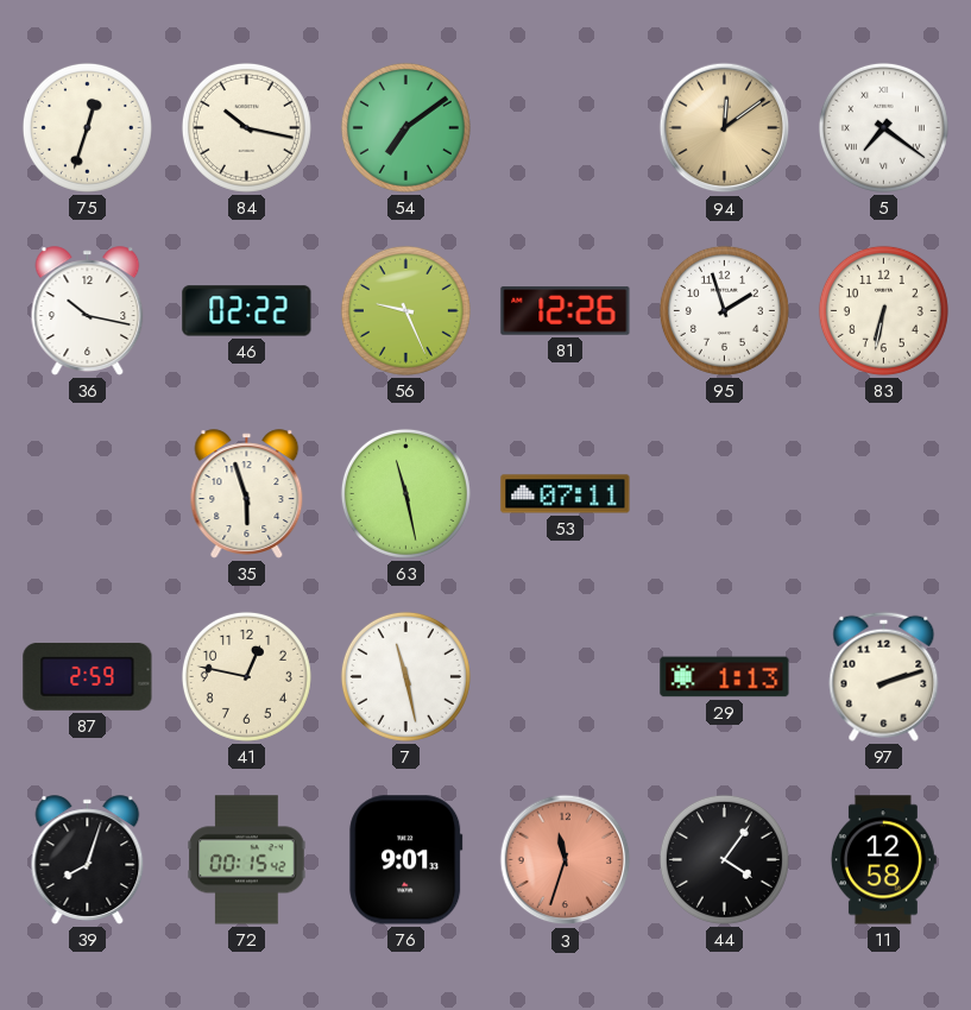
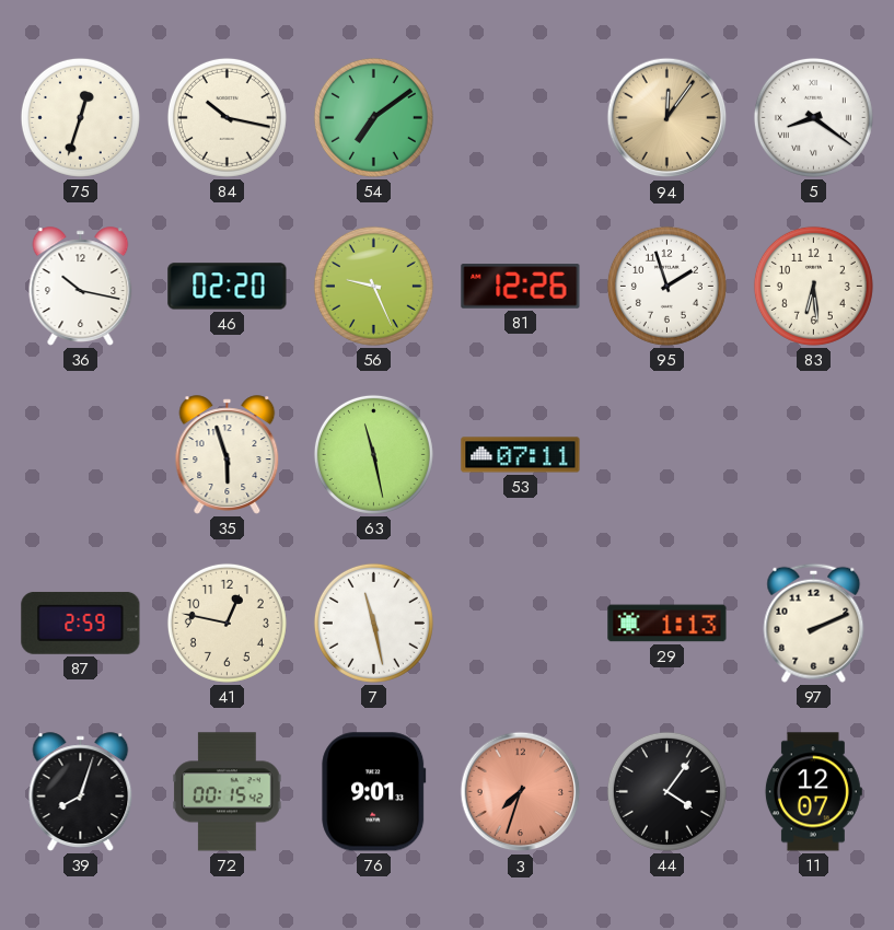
94: 12:09 -> 12:06
5: 7:21 -> 8:21
46: 02:22 -> 02:20
83: 6:32 -> 6:29
97: 2:12 -> 2:11
3: 11:33 -> 7:33
11: 12:58 -> 12:07
